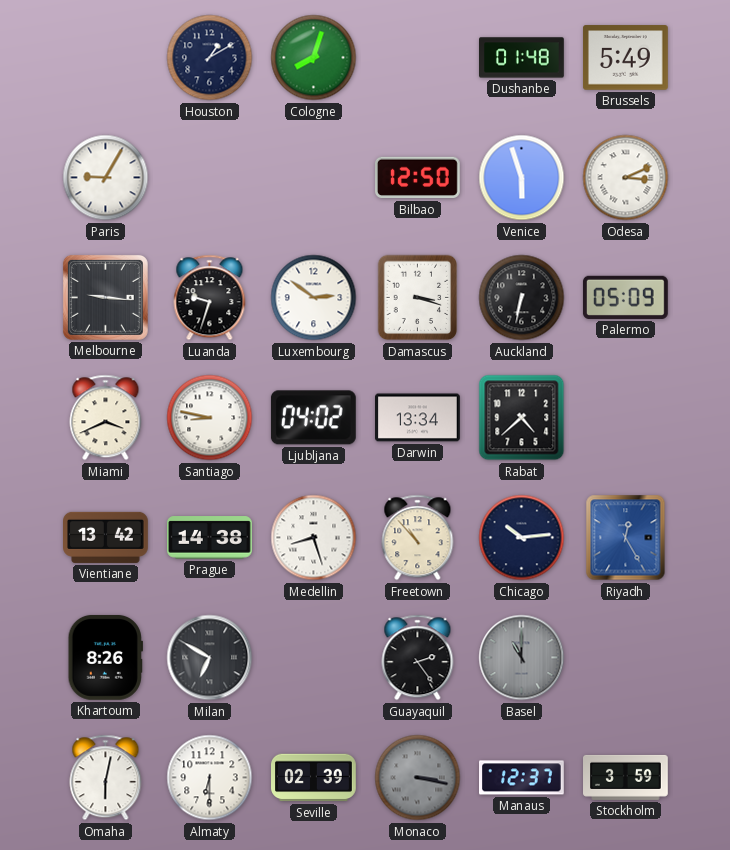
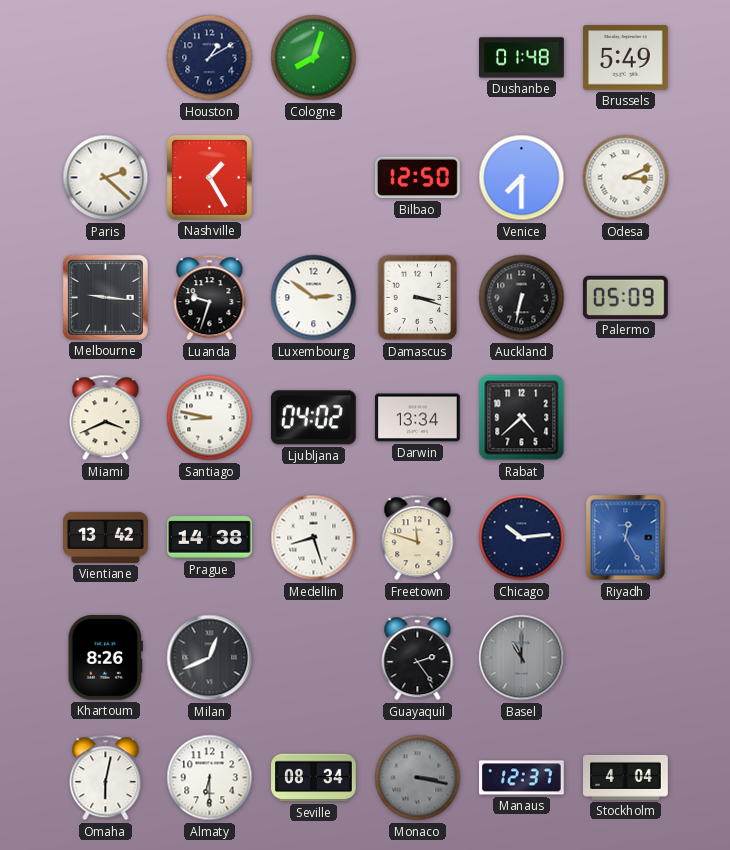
Paris: 9:05 -> 2:22
Nashville: none -> 1:25
Venice: 5:57 -> 7:30
Freetown: 10:53 -> 11:48
Milan: 6:50 -> 12:41
Seville: 02:39 -> 08:34
Stockholm: 3:59 -> 4:04
